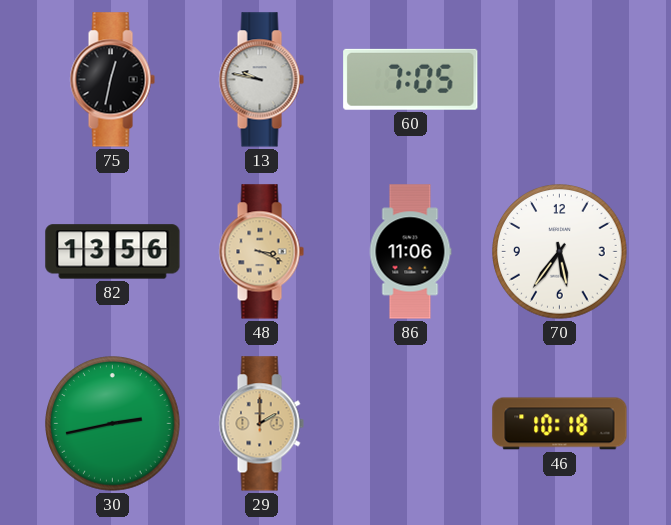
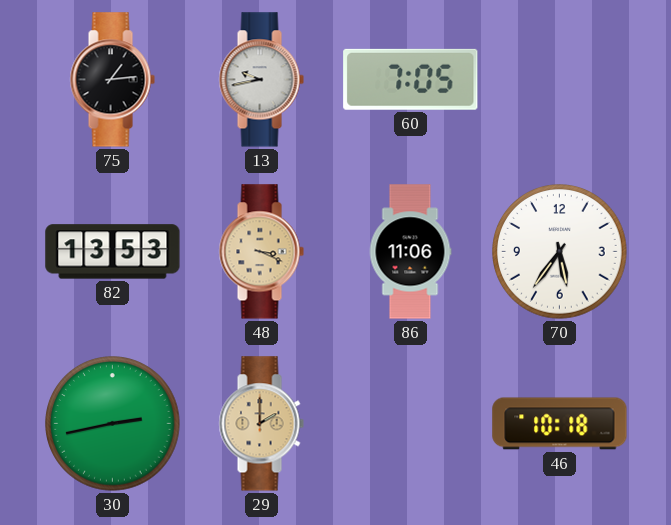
75: 12:32 -> 1:14
13: 9:47 -> 9:43
82: 13:56 -> 13:53
